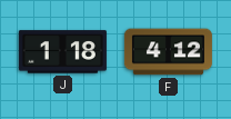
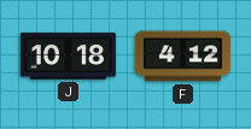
J: 1:18 -> 10:18
